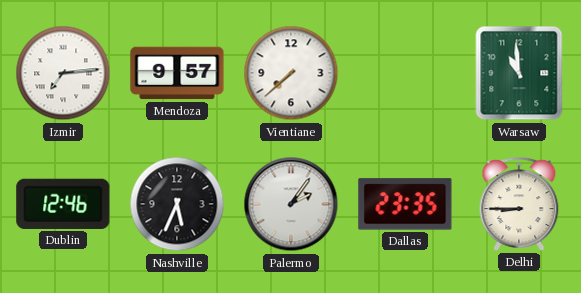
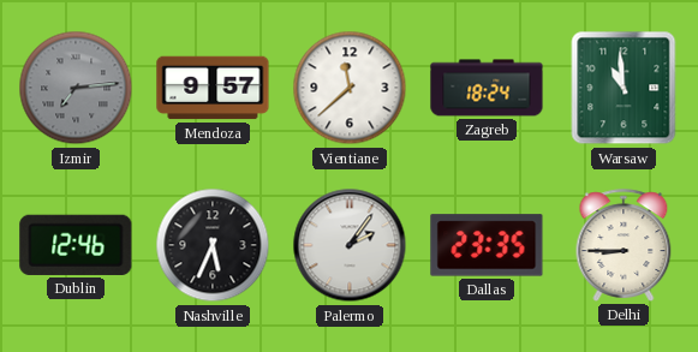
Izmir dial: white -> grey
Vientiane: 7:38 -> 11:38
Zagreb: none -> 18:24
